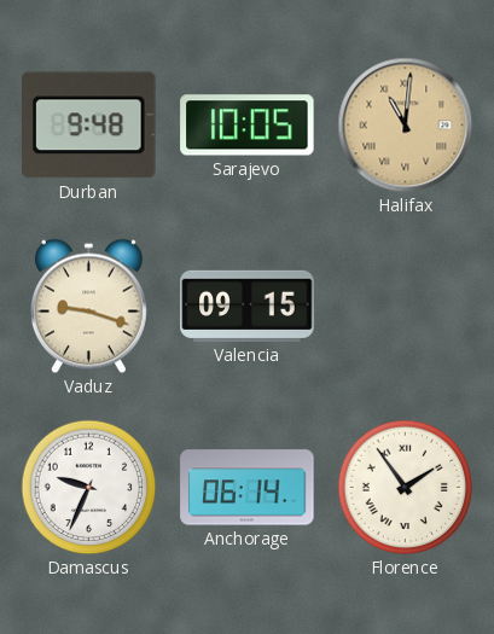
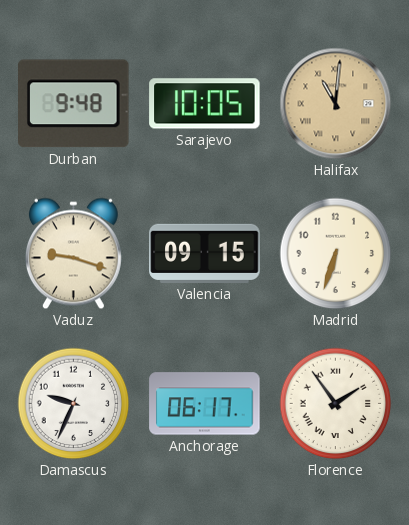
Madrid: none -> 6:33
Anchorage: 06:14 -> 06:17
